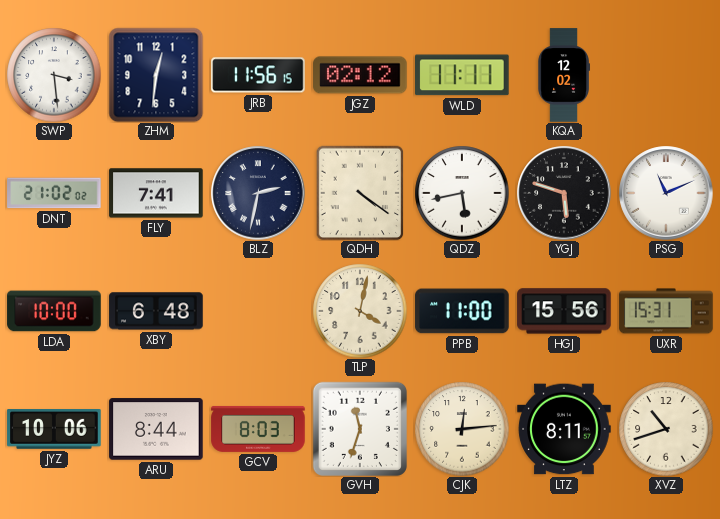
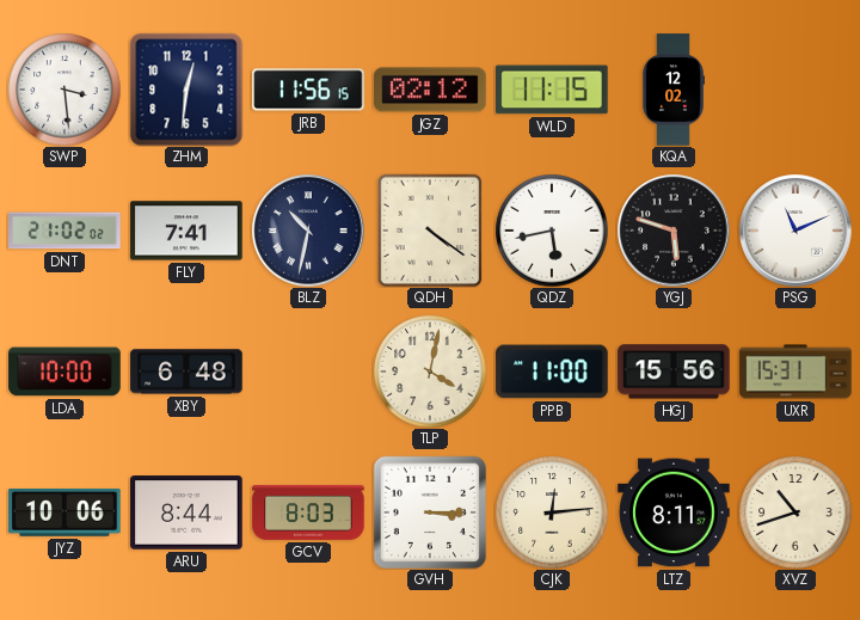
WLD: 11:11 -> 11:15
BLZ: 2:32 -> 10:32
GVH: 11:33 -> 3:15
